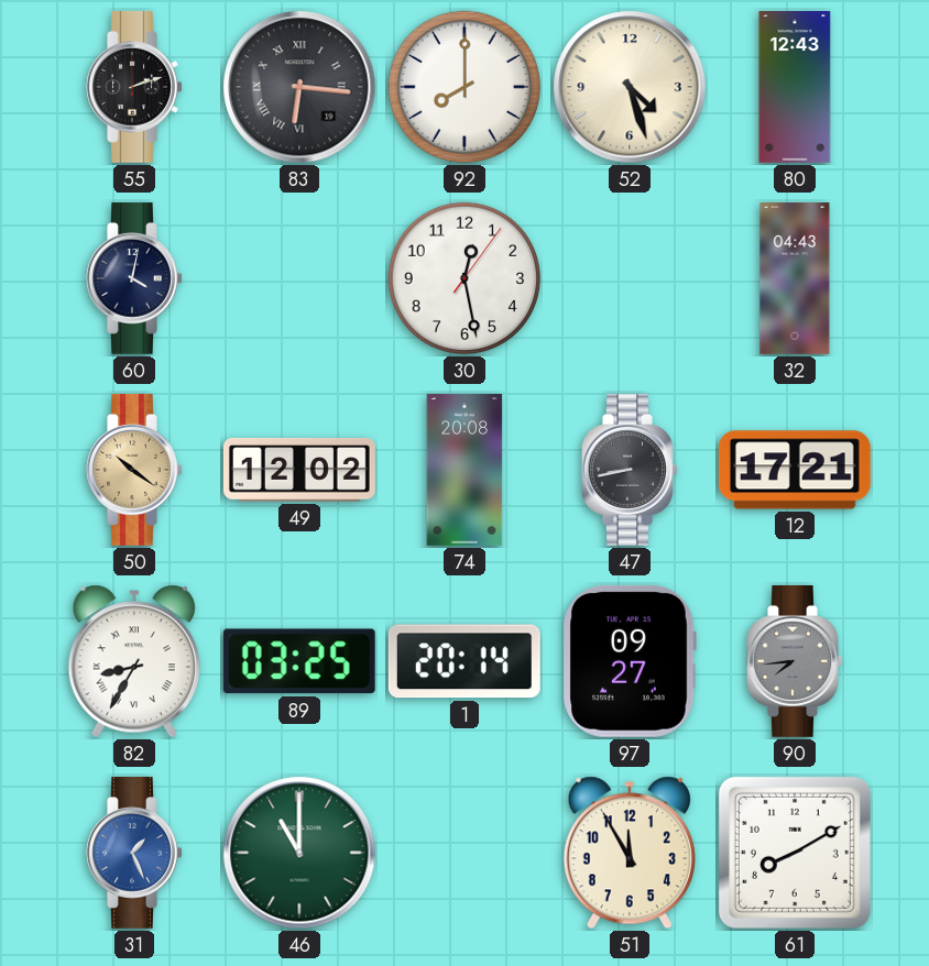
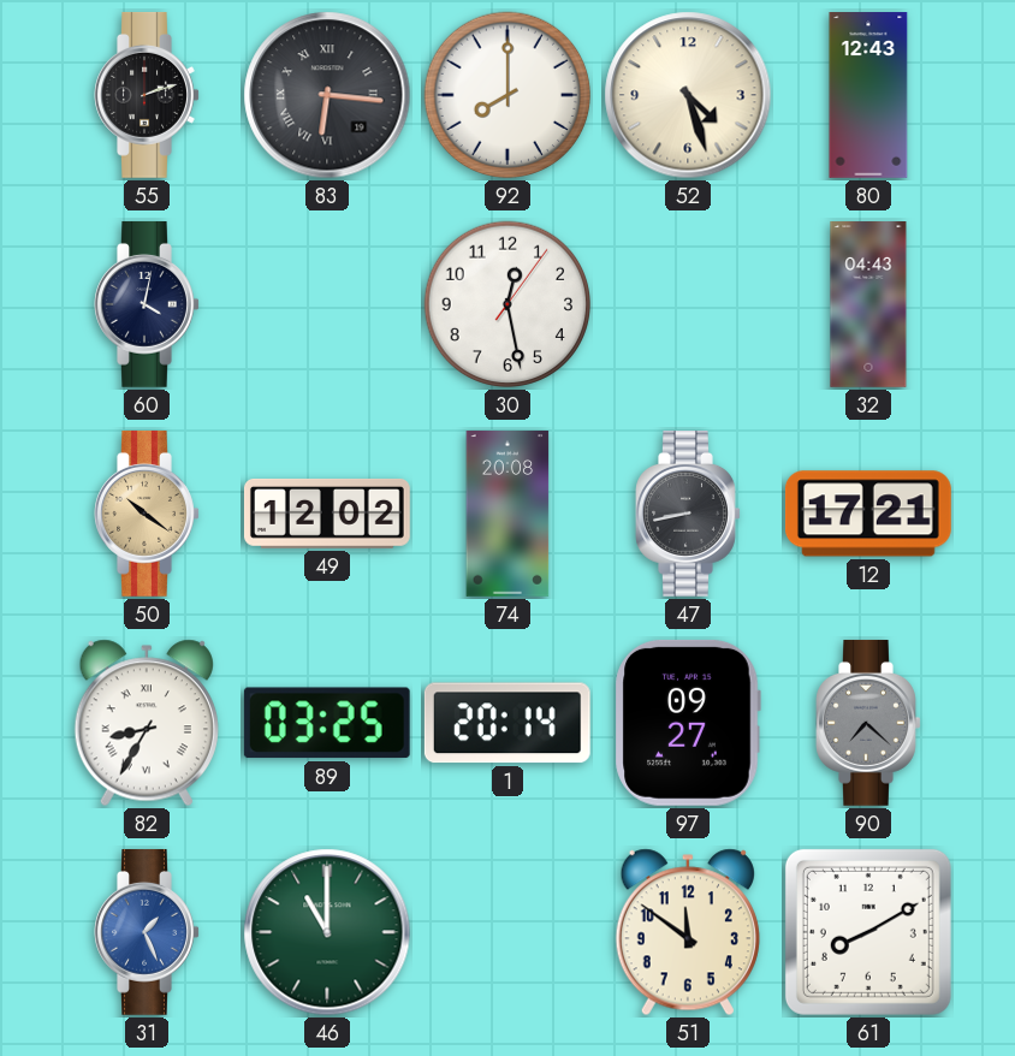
90: 7:44 -> 7:22
51: 11:55 -> 11:51
